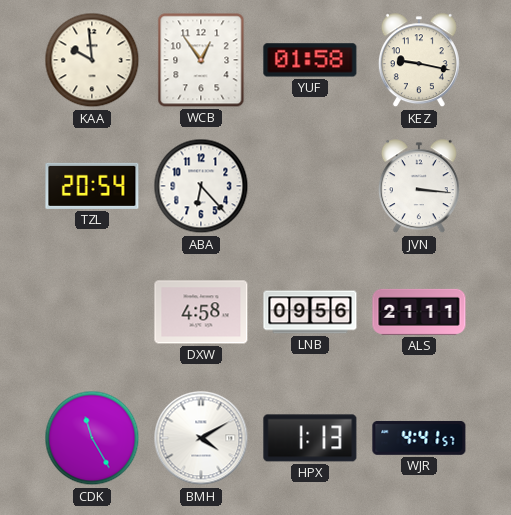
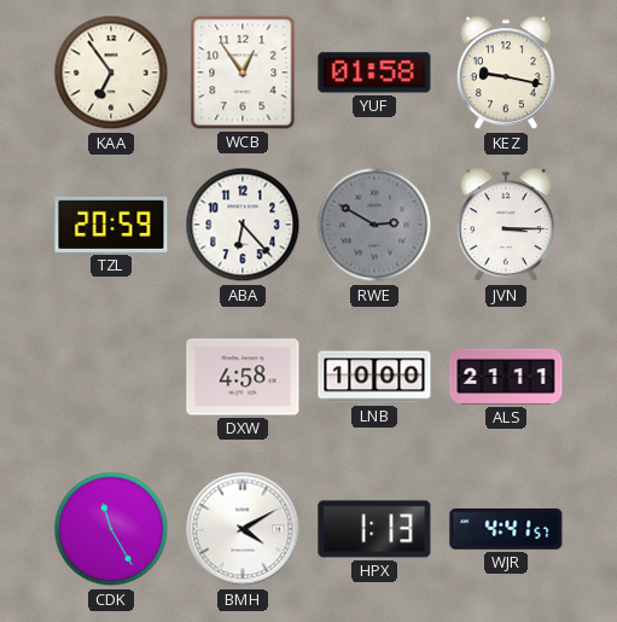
KAA: 9:59 -> 6:54
TZL: 20:54 -> 20:59
RWE: none -> 2:50
JVN: 3:16 -> 3:15
LNB: 09:56 -> 10:00
